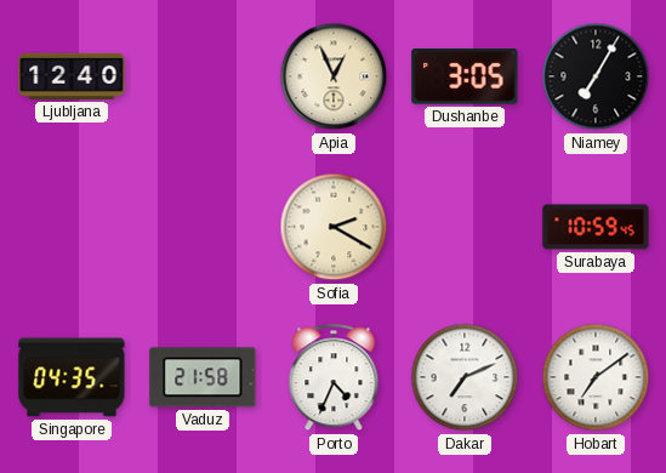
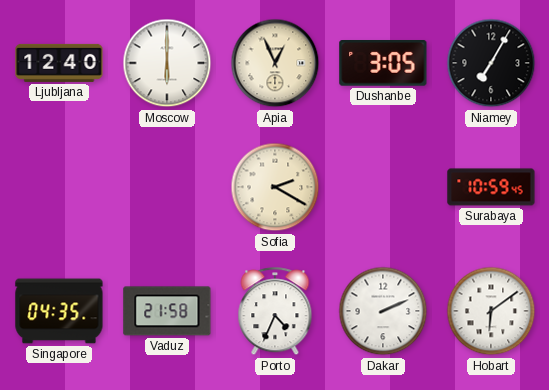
Moscow: none -> 6:00
Dakar: 7:11 -> 2:11
Hobart: 7:09 -> 6:09
